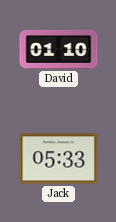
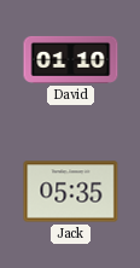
Jack: 05:33 -> 05:35
